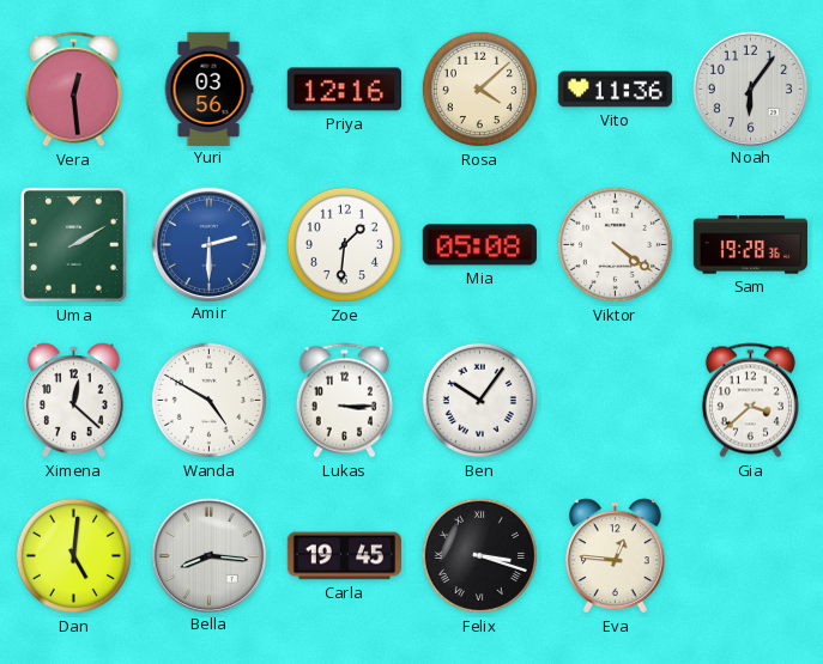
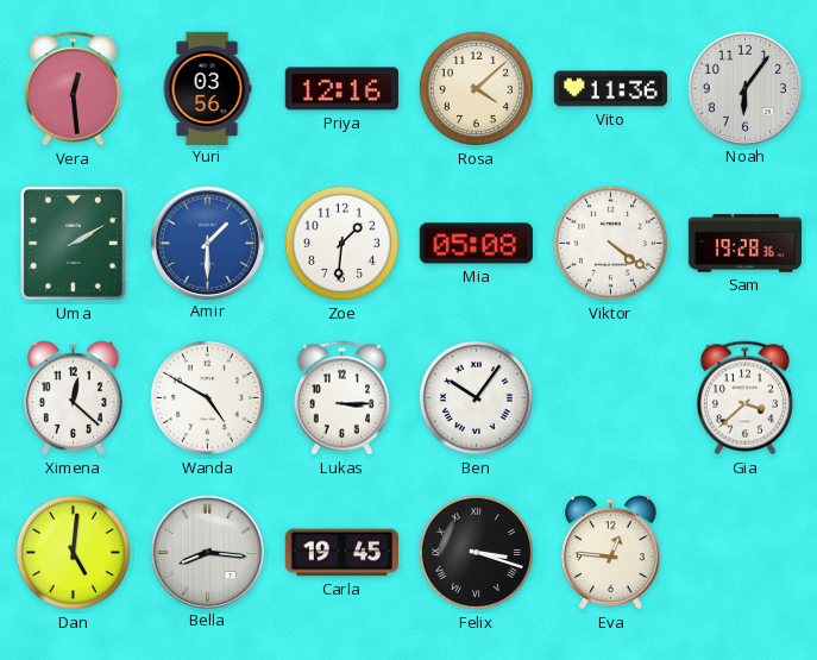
Amir: 2:30 -> 1:30
